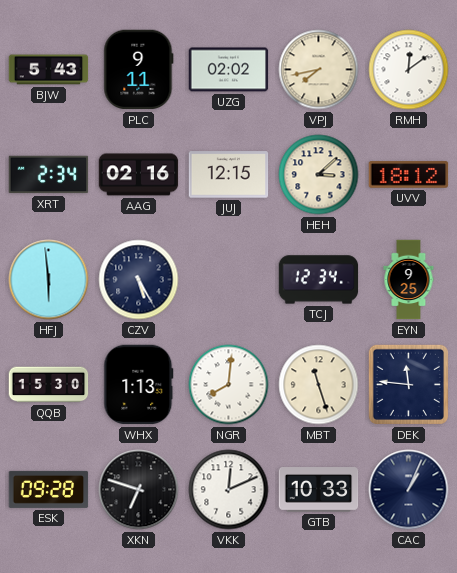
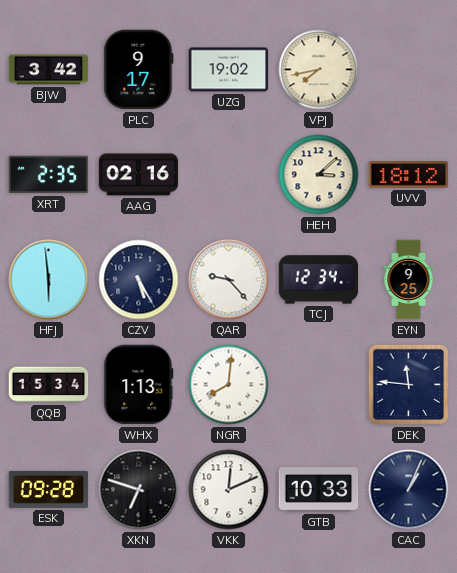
BJW: 5:43 -> 3:42
PLC: 9:11 -> 9:17
UZG: 02:02 -> 19:02
RMH: 12:09 -> none
XRT: 2:34 -> 2:35
JUJ: 12:15 -> none
QAR: none -> 9:23
QQB: 15:30 -> 15:34
MBT: 11:27 -> none
